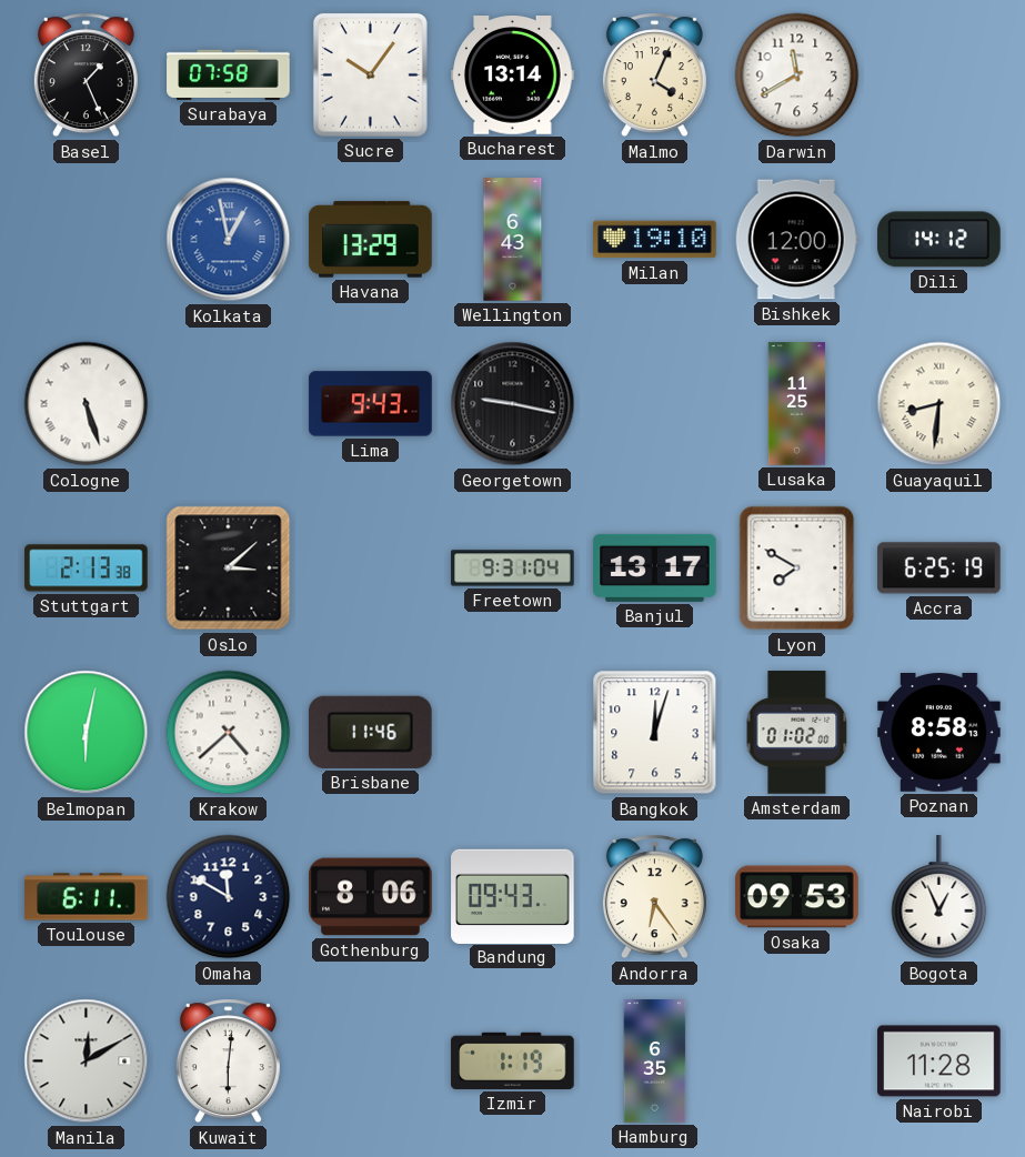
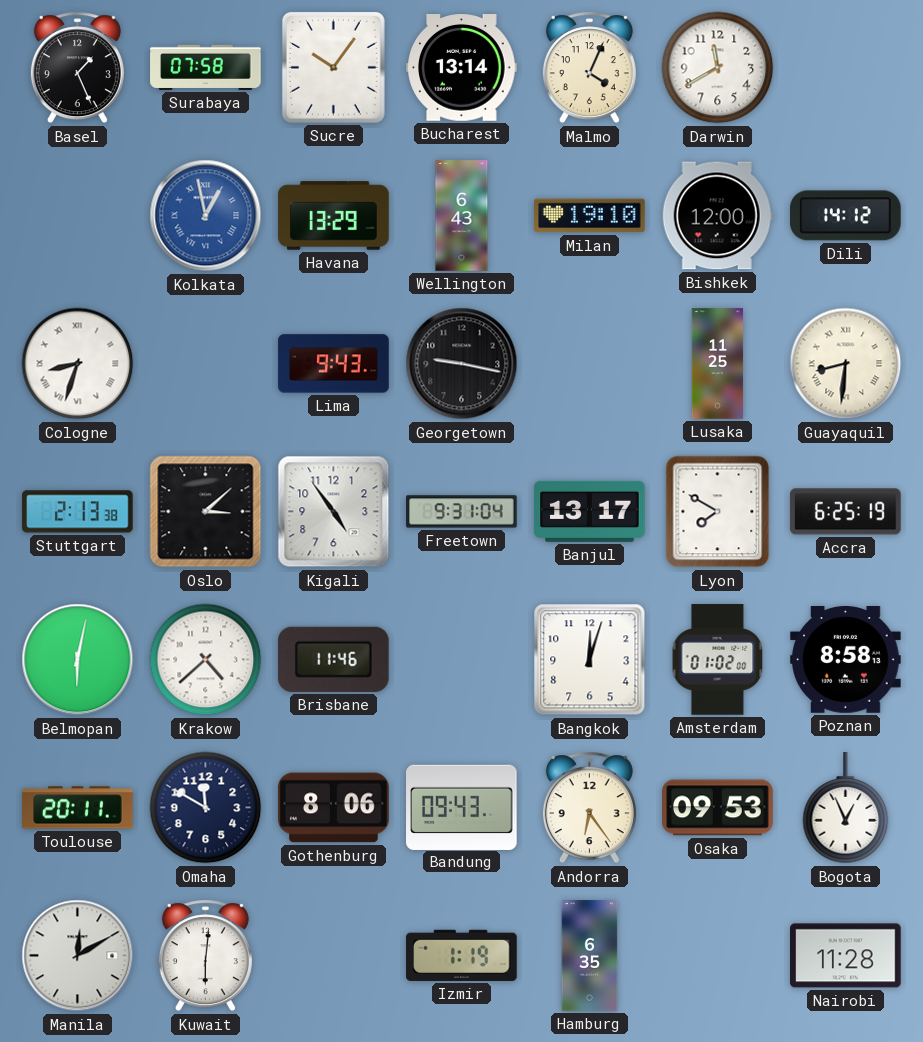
Cologne: 5:27 -> 8:33
Kigali: none -> 4:54
Toulouse: 6:11 -> 20:11
